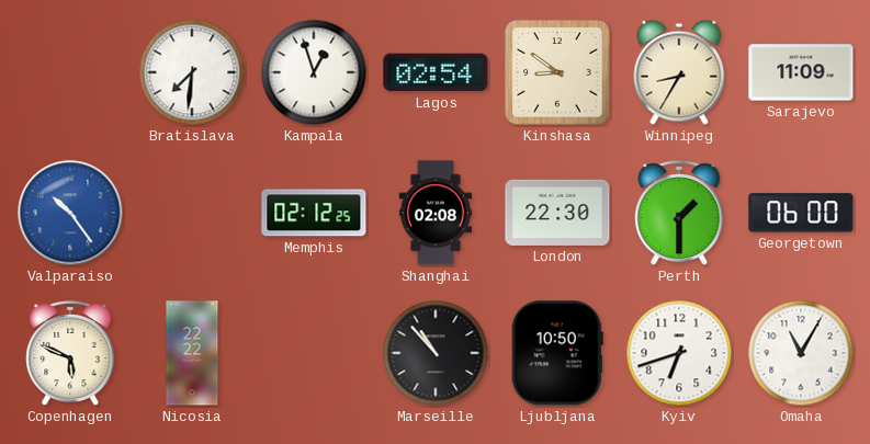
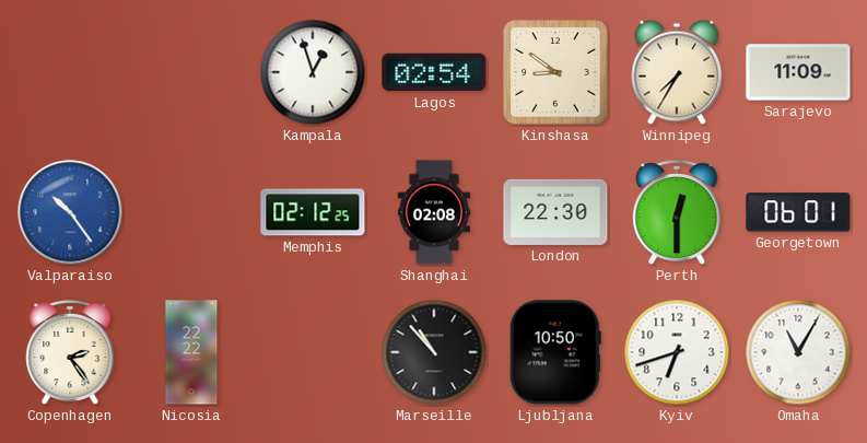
Bratislava: 7:31 -> none
Winnipeg: 8:35 -> 7:35
Perth: 1:30 -> 12:30
Georgetown: 06:00 -> 06:01
Copenhagen: 5:49 -> 2:24
